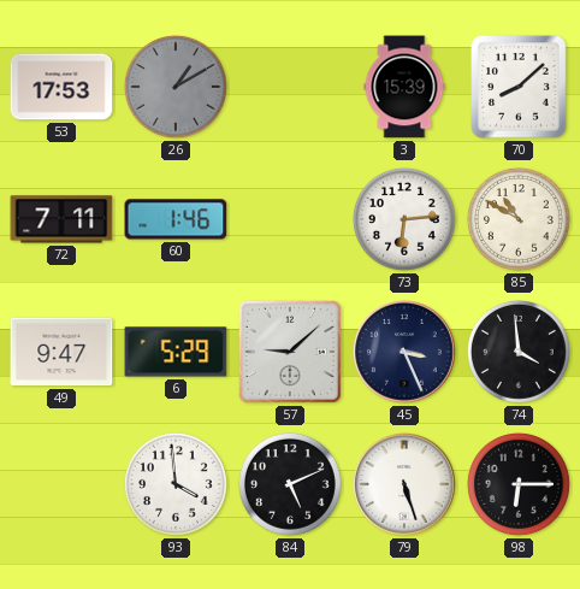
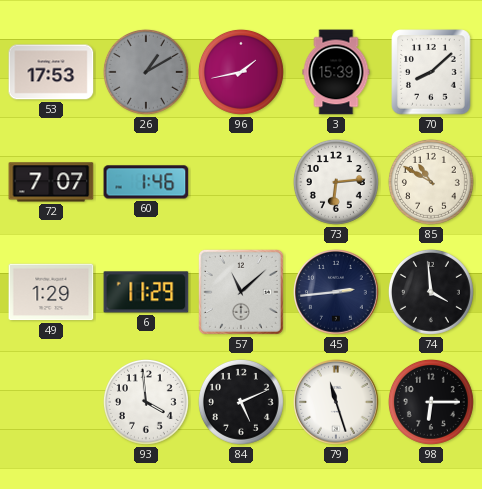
96: none -> 1:43
72: 7:11 -> 7:07
49: 9:47 -> 1:29
6: 5:29 -> 11:29
57: 9:08 -> 11:08
45: 3:26 -> 2:44
79: 5:27 -> 11:27
